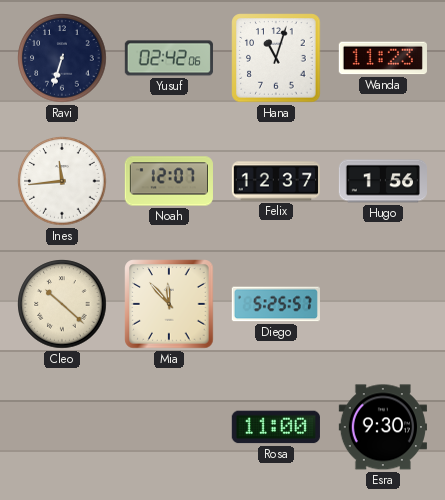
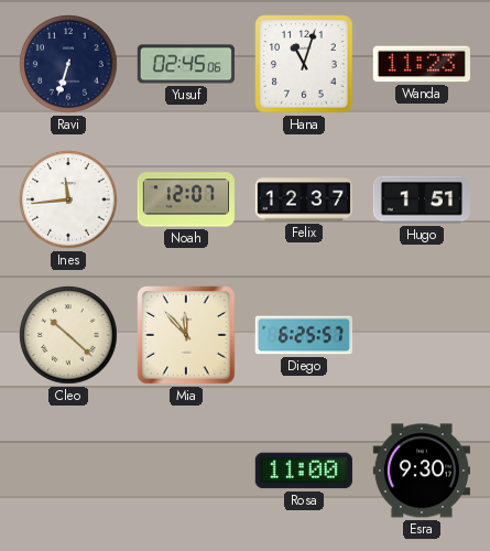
Yusuf: 02:42 -> 02:45
Hugo: 1:56 -> 1:51
Diego: 5:25 -> 6:25
